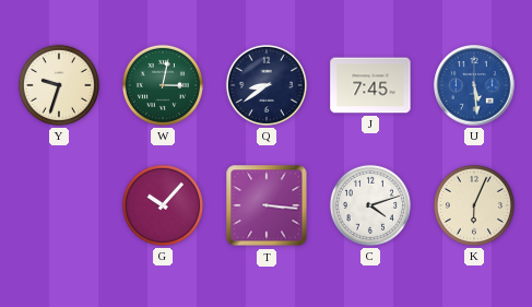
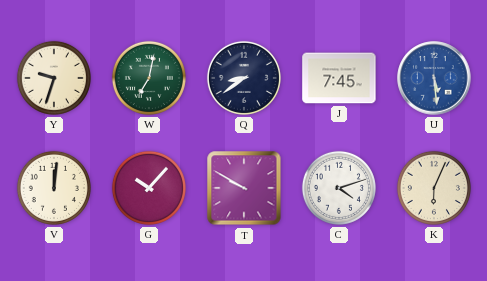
W: 3:02 -> 7:02
V: none -> 12:01
T: 3:16 -> 9:50
